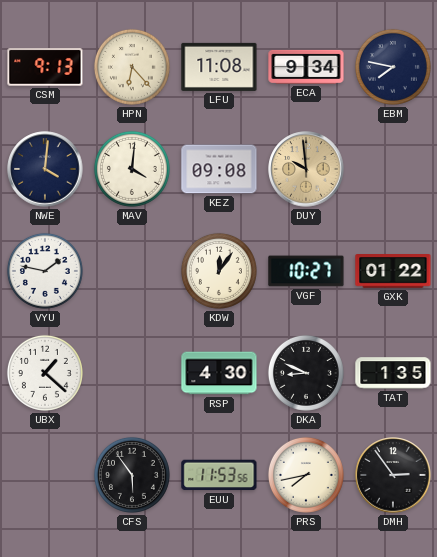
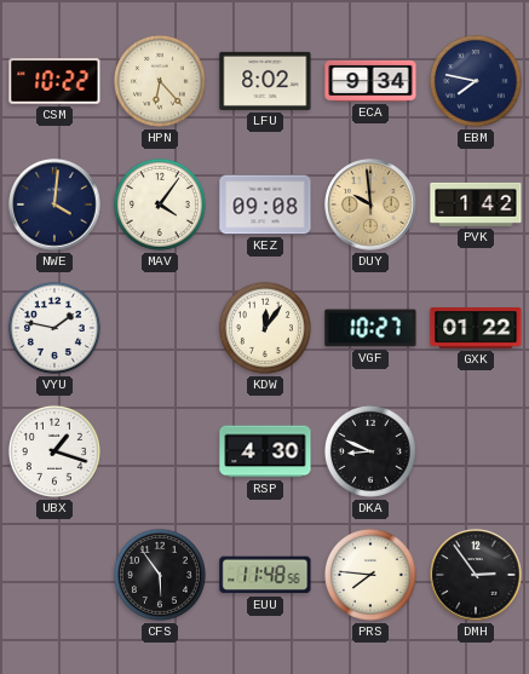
CSM: 9:13 -> 10:22
LFU: 11:08 -> 8:02
MAV: 4:01 -> 4:06
PVK: none -> 1:42
UBX: 1:22 -> 1:18
TAT: 1:35 -> none
EUU: 11:53 -> 11:48
PRS: 7:43 -> 7:46
